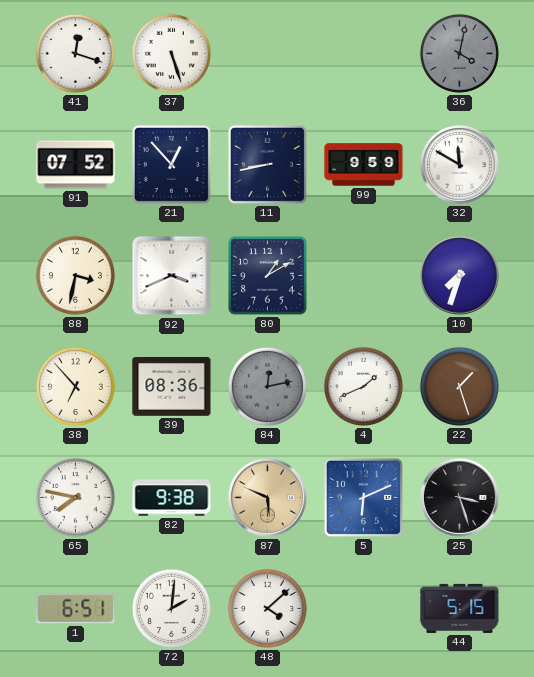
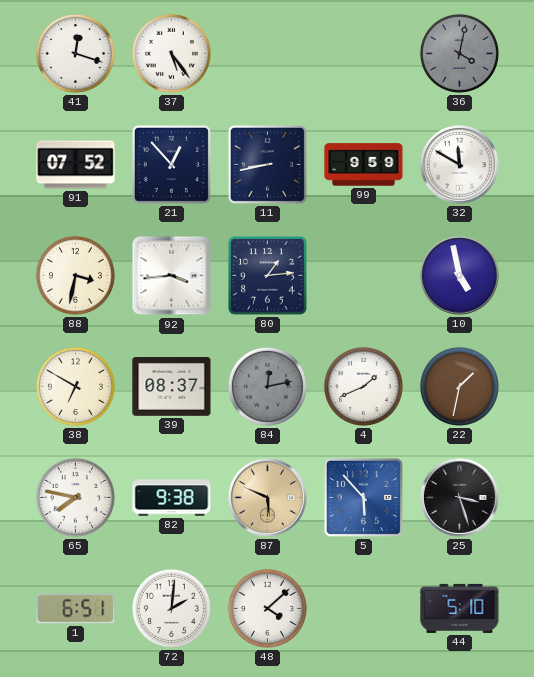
37: 5:27 -> 5:24
92: 3:41 -> 3:44
80: 1:10 -> 1:14
10: 7:33 -> 4:58
38: 6:53 -> 6:50
39: 08:36 -> 08:37
22: 1:27 -> 1:32
5: 6:11 -> 5:53
44: 5:15 -> 5:10
